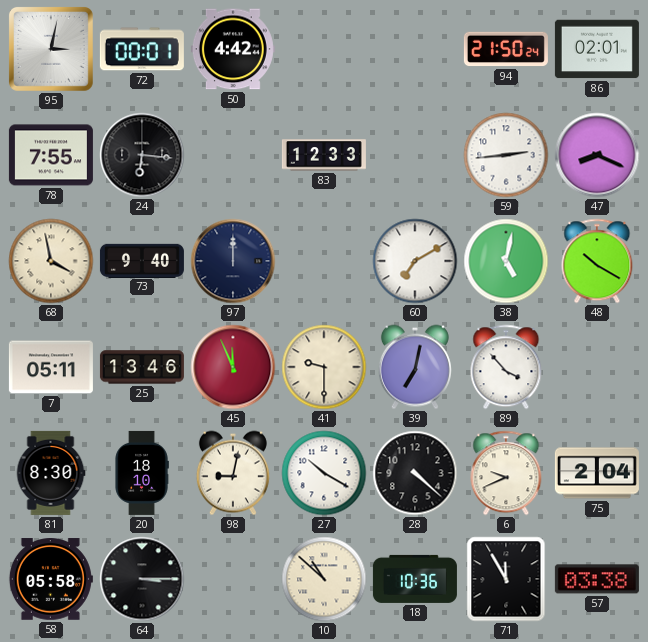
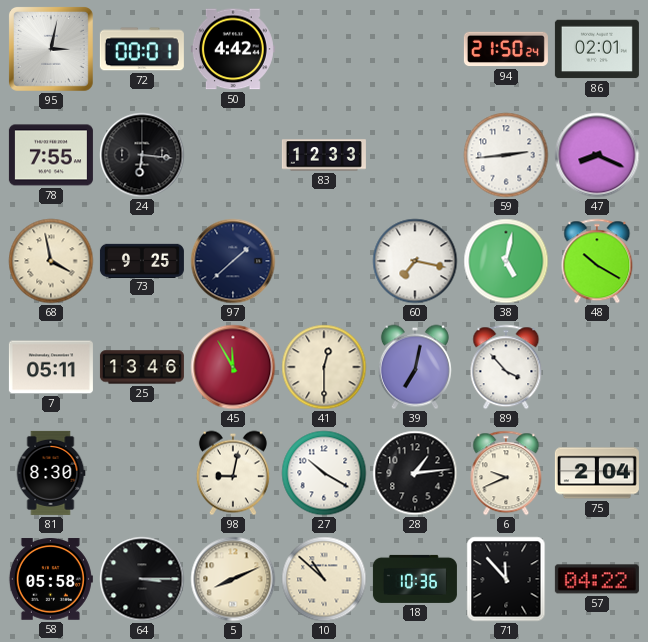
73: 9:40 -> 9:25
97: 12:00 -> 1:38
60: 7:10 -> 7:17
45: 11:56 -> 11:55
41: 9:30 -> 12:30
20: 18:10 -> none
28: 4:22 -> 1:14
5: none -> 8:11
71: 11:55 -> 11:53
57: 03:38 -> 04:22
